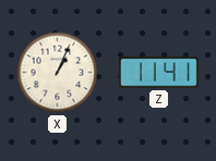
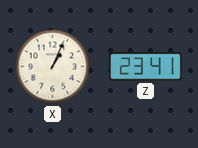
Z: 11:41 -> 23:41
